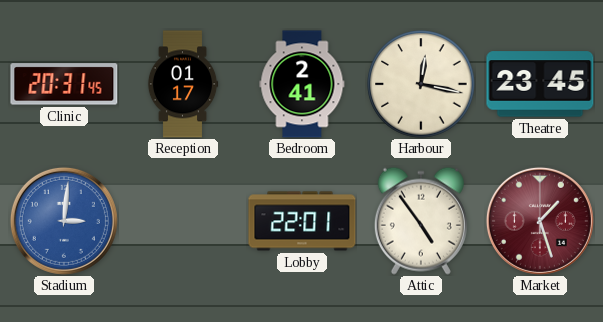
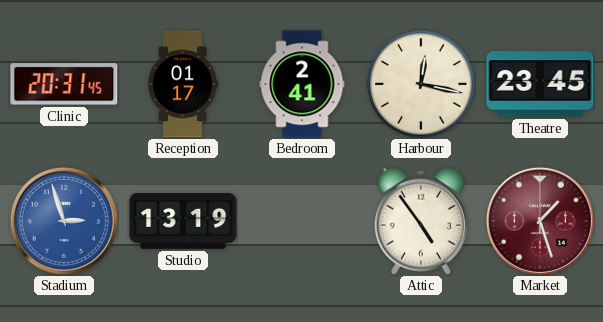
Stadium: 3:01 -> 2:57
Studio: none -> 13:19
Lobby: 22:01 -> none
